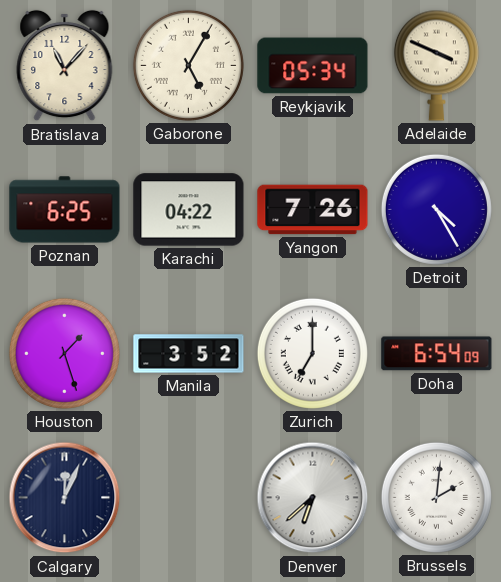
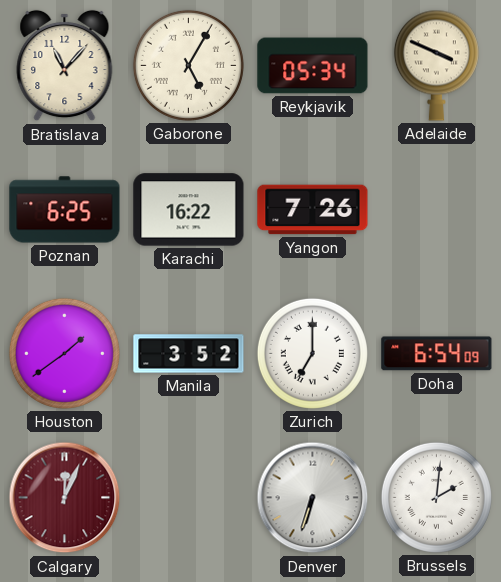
Karachi: 04:22 -> 16:22
Detroit: 4:25 -> none
Houston: 1:27 -> 1:39
Calgary dial: navy -> burgundy
Denver: 6:38 -> 6:33
